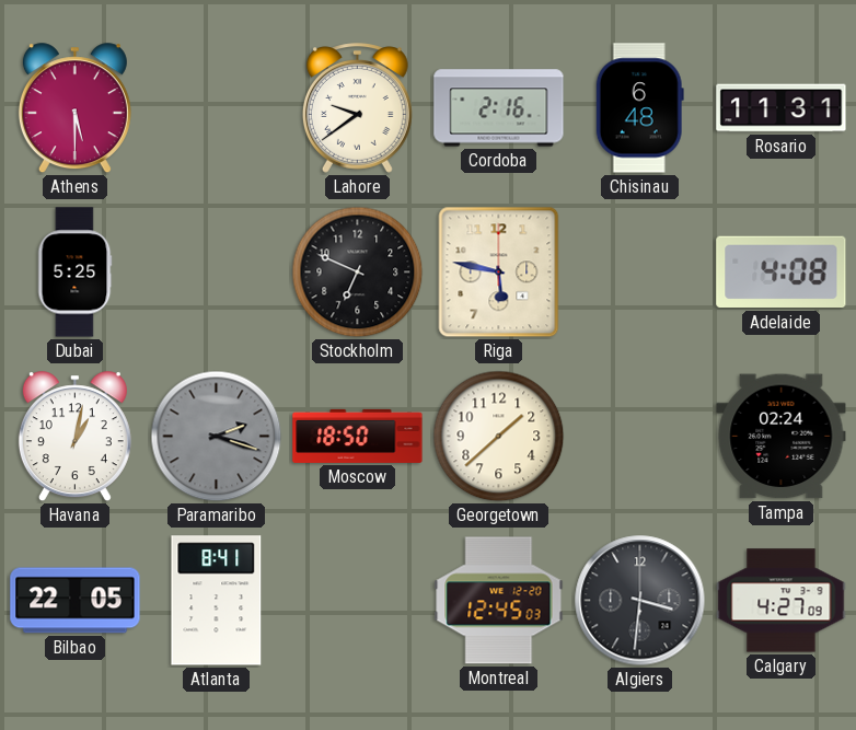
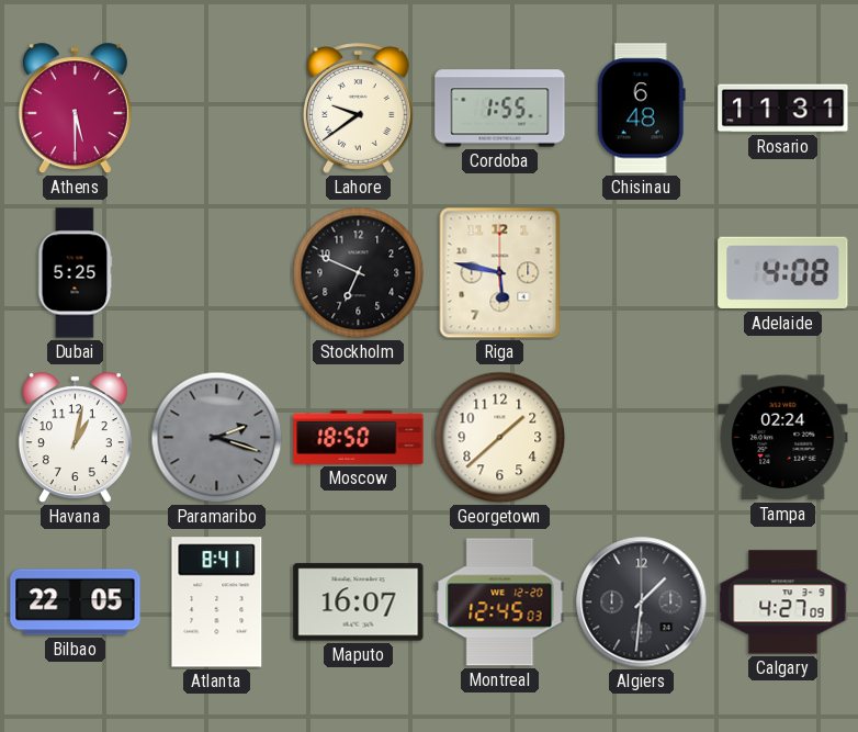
Cordoba: 2:16 -> 1:55
Maputo: none -> 16:07
Algiers: 3:31 -> 1:31
